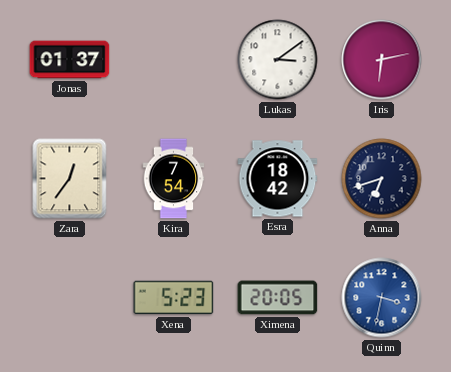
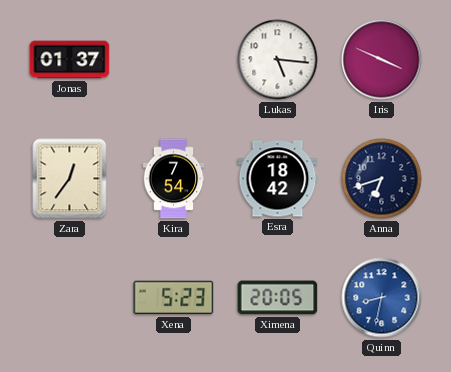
Lukas: 3:09 -> 5:16
Iris: 6:13 -> 3:49
Quinn: 3:32 -> 8:32
